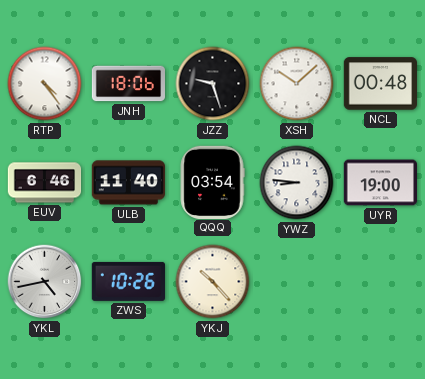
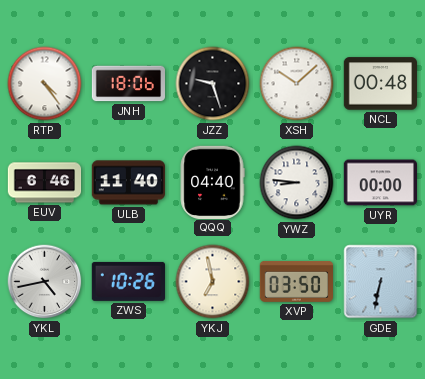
QQQ: 03:54 -> 04:40
UYR: 19:00 -> 00:00
YKJ: 10:23 -> 6:58
XVP: none -> 03:50
GDE: none -> 6:32
